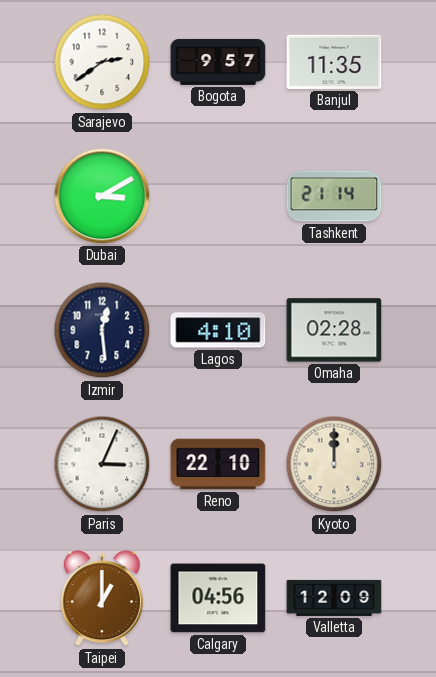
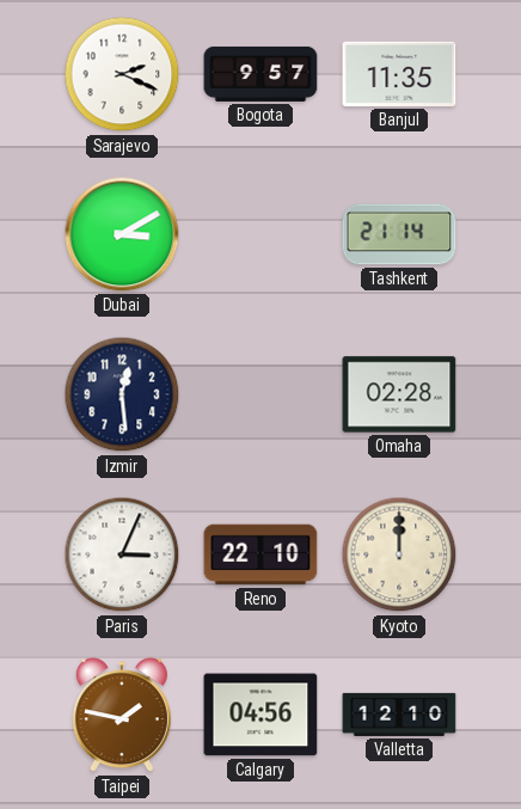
Sarajevo: 2:39 -> 2:19
Lagos: 4:10 -> none
Taipei: 1:00 -> 1:47
Valletta: 12:09 -> 12:10
